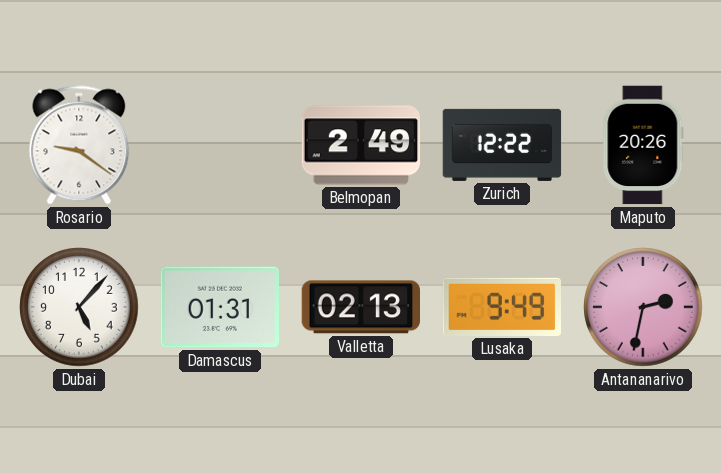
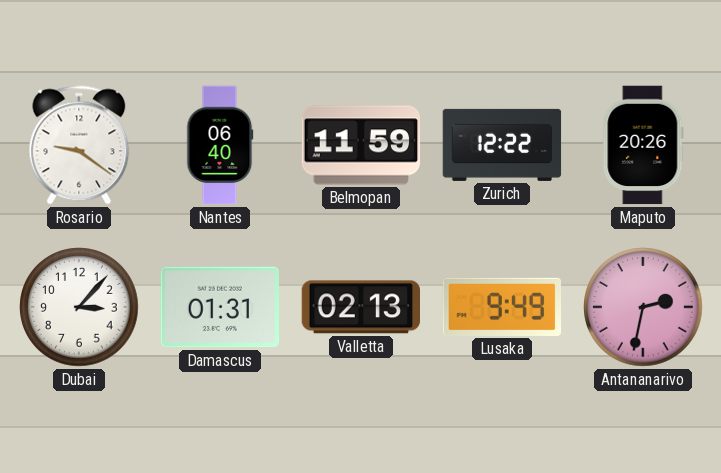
Nantes: none -> 06:40
Belmopan: 2:49 -> 11:59
Dubai: 5:07 -> 3:07
